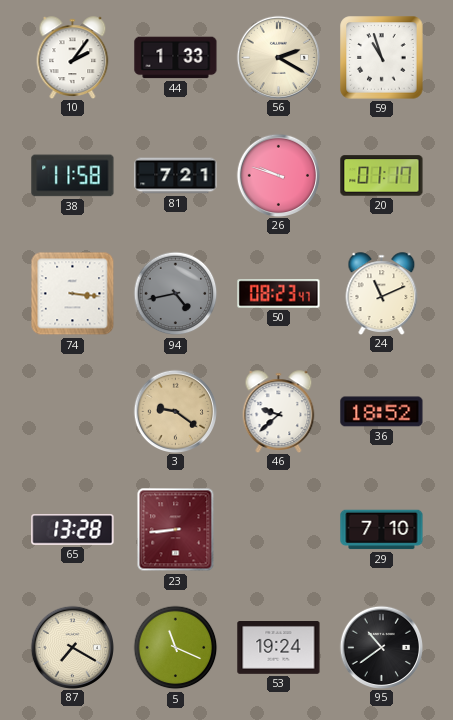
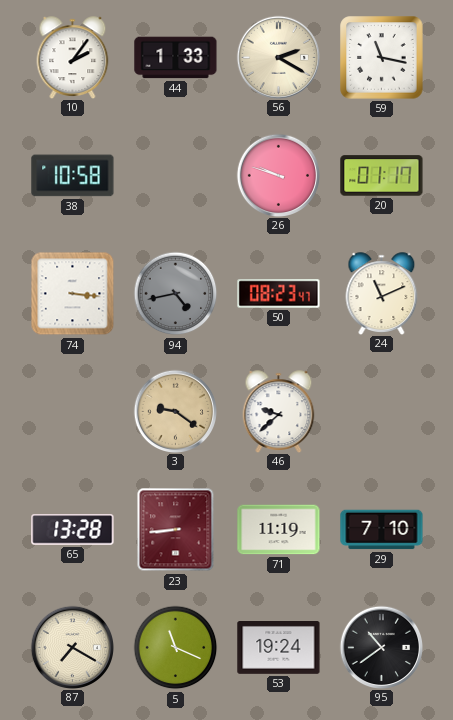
59: 10:57 -> 11:17
38: 11:58 -> 10:58
81: 7:21 -> none
36: 18:52 -> none
71: none -> 11:19
